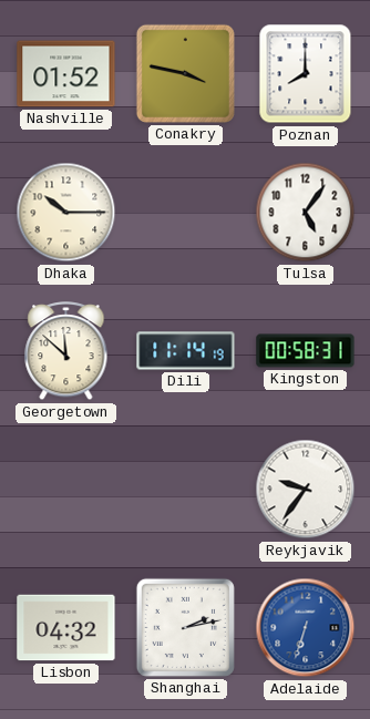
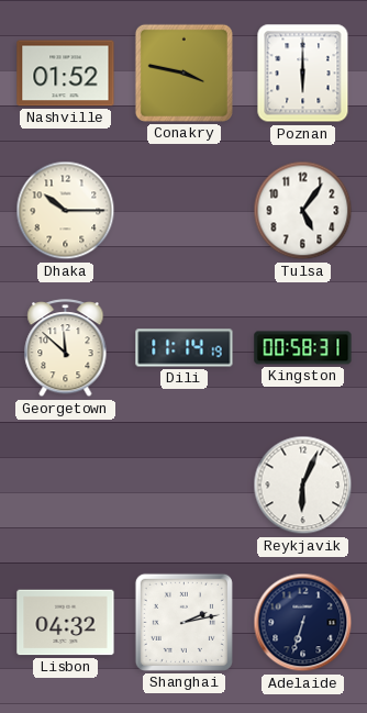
Poznan: 8:00 -> 6:00
Reykjavik: 9:36 -> 6:04
Adelaide dial: blue -> navy
